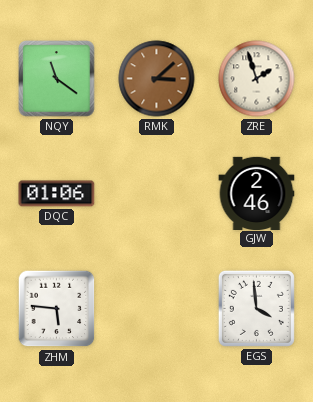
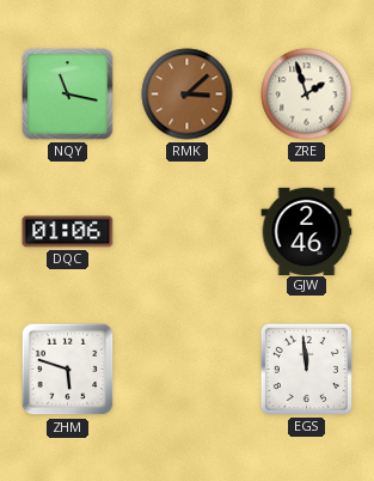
NQY: 11:21 -> 11:17
ZHM: 5:46 -> 5:48
EGS: 3:59 -> 11:59
